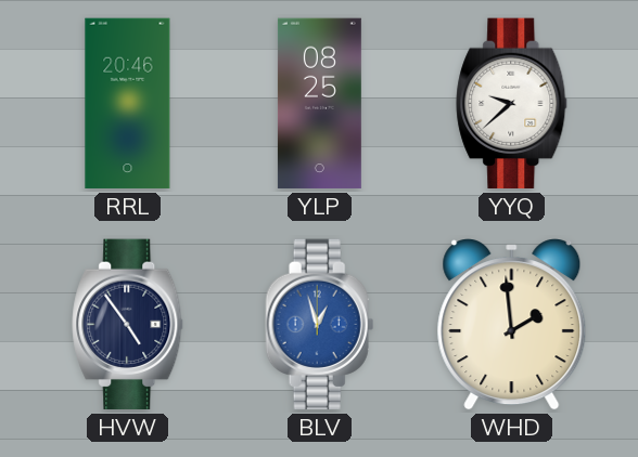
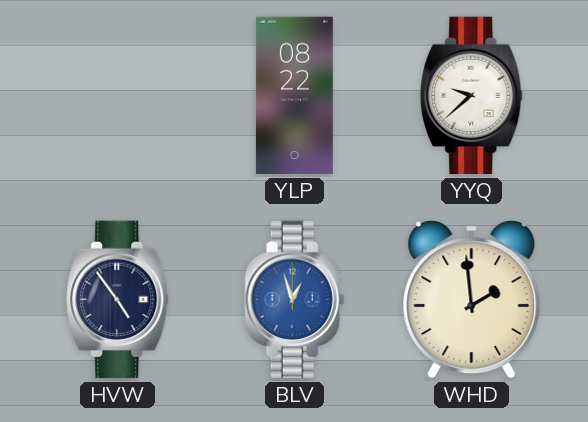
RRL: 20:46 -> none
YLP: 08:25 -> 08:22
